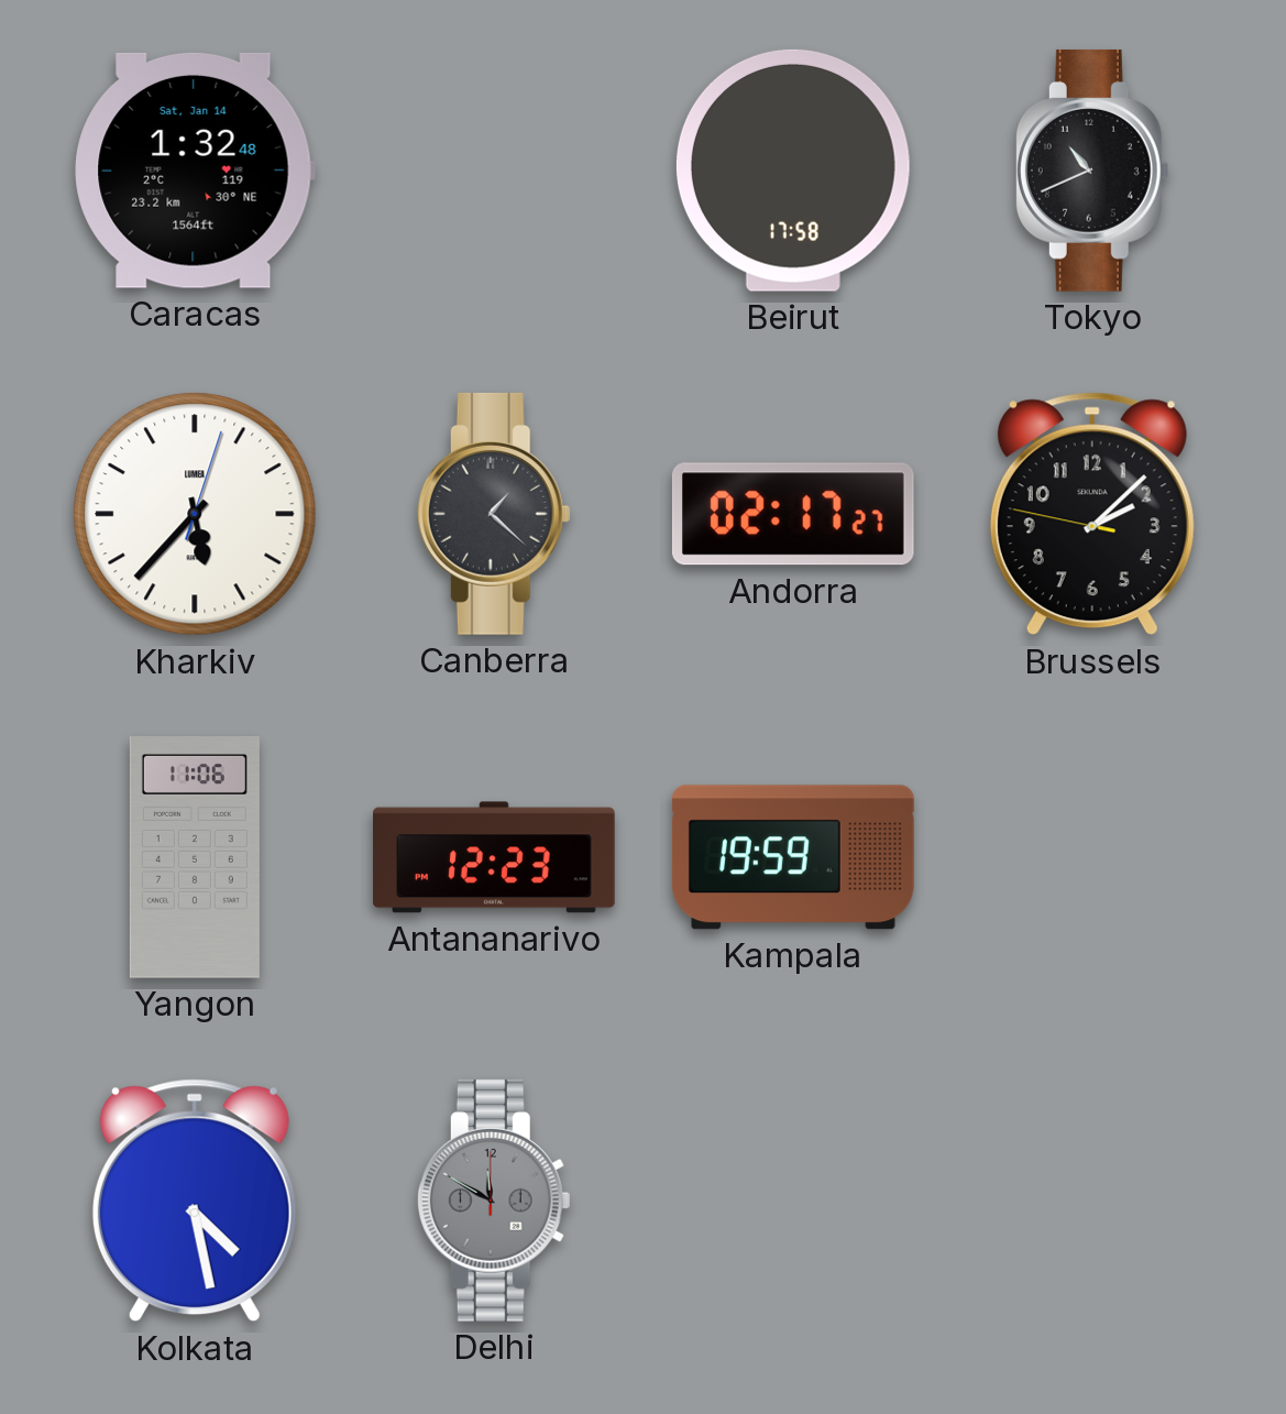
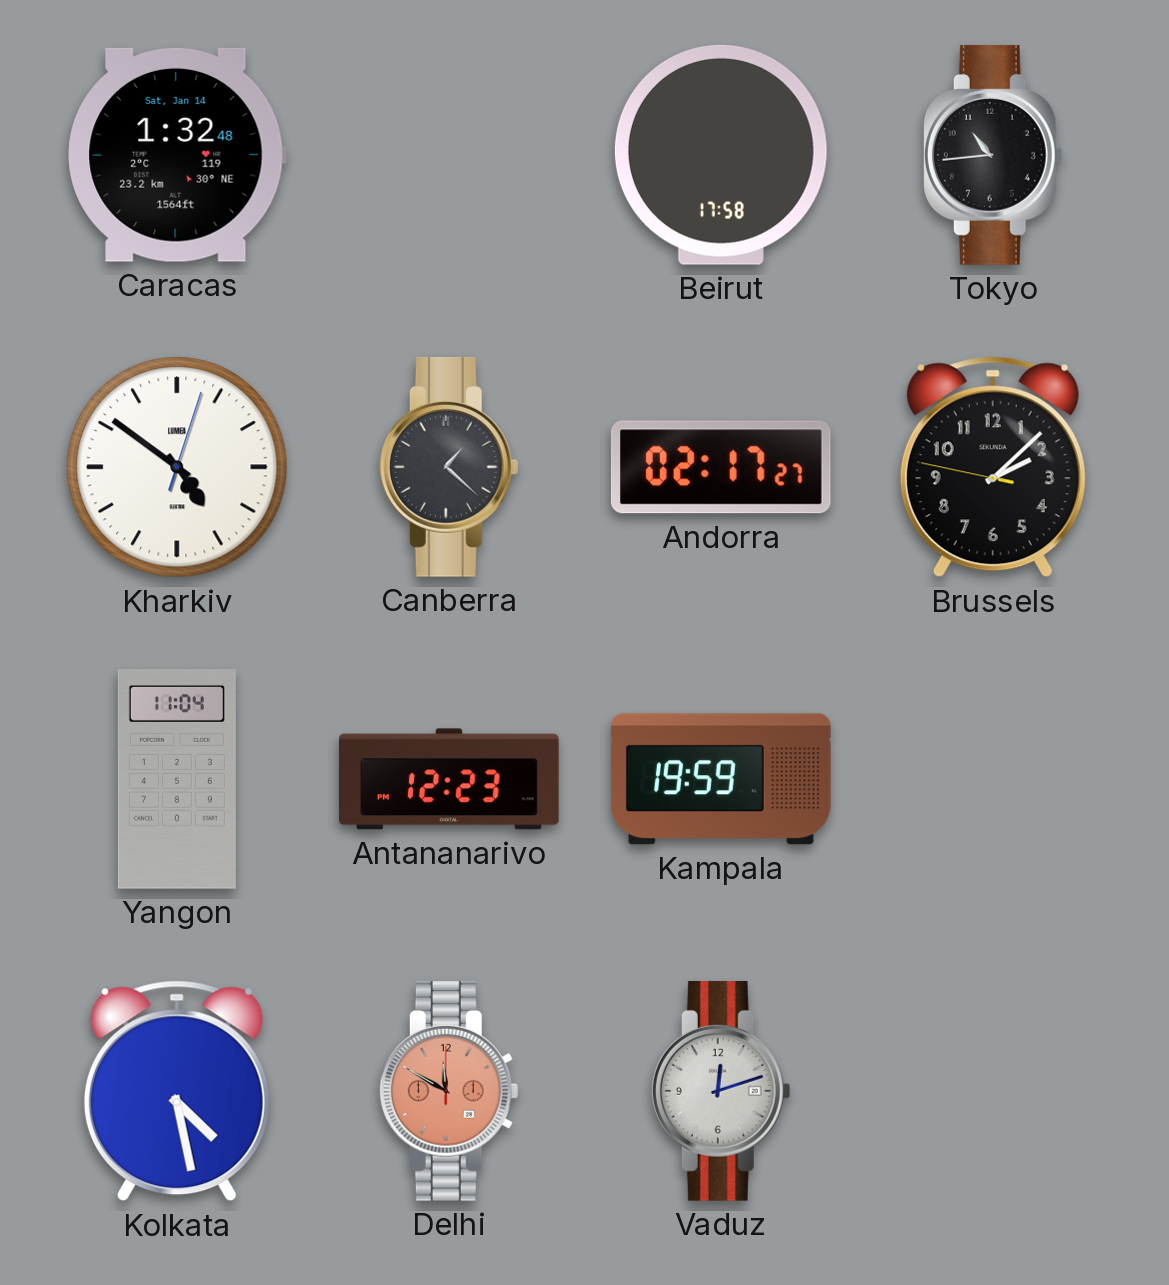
Tokyo: 10:41 -> 10:44
Kharkiv: 5:37 -> 4:51
Yangon: 11:06 -> 11:04
Delhi dial: grey -> salmon
Vaduz: none -> 12:12
